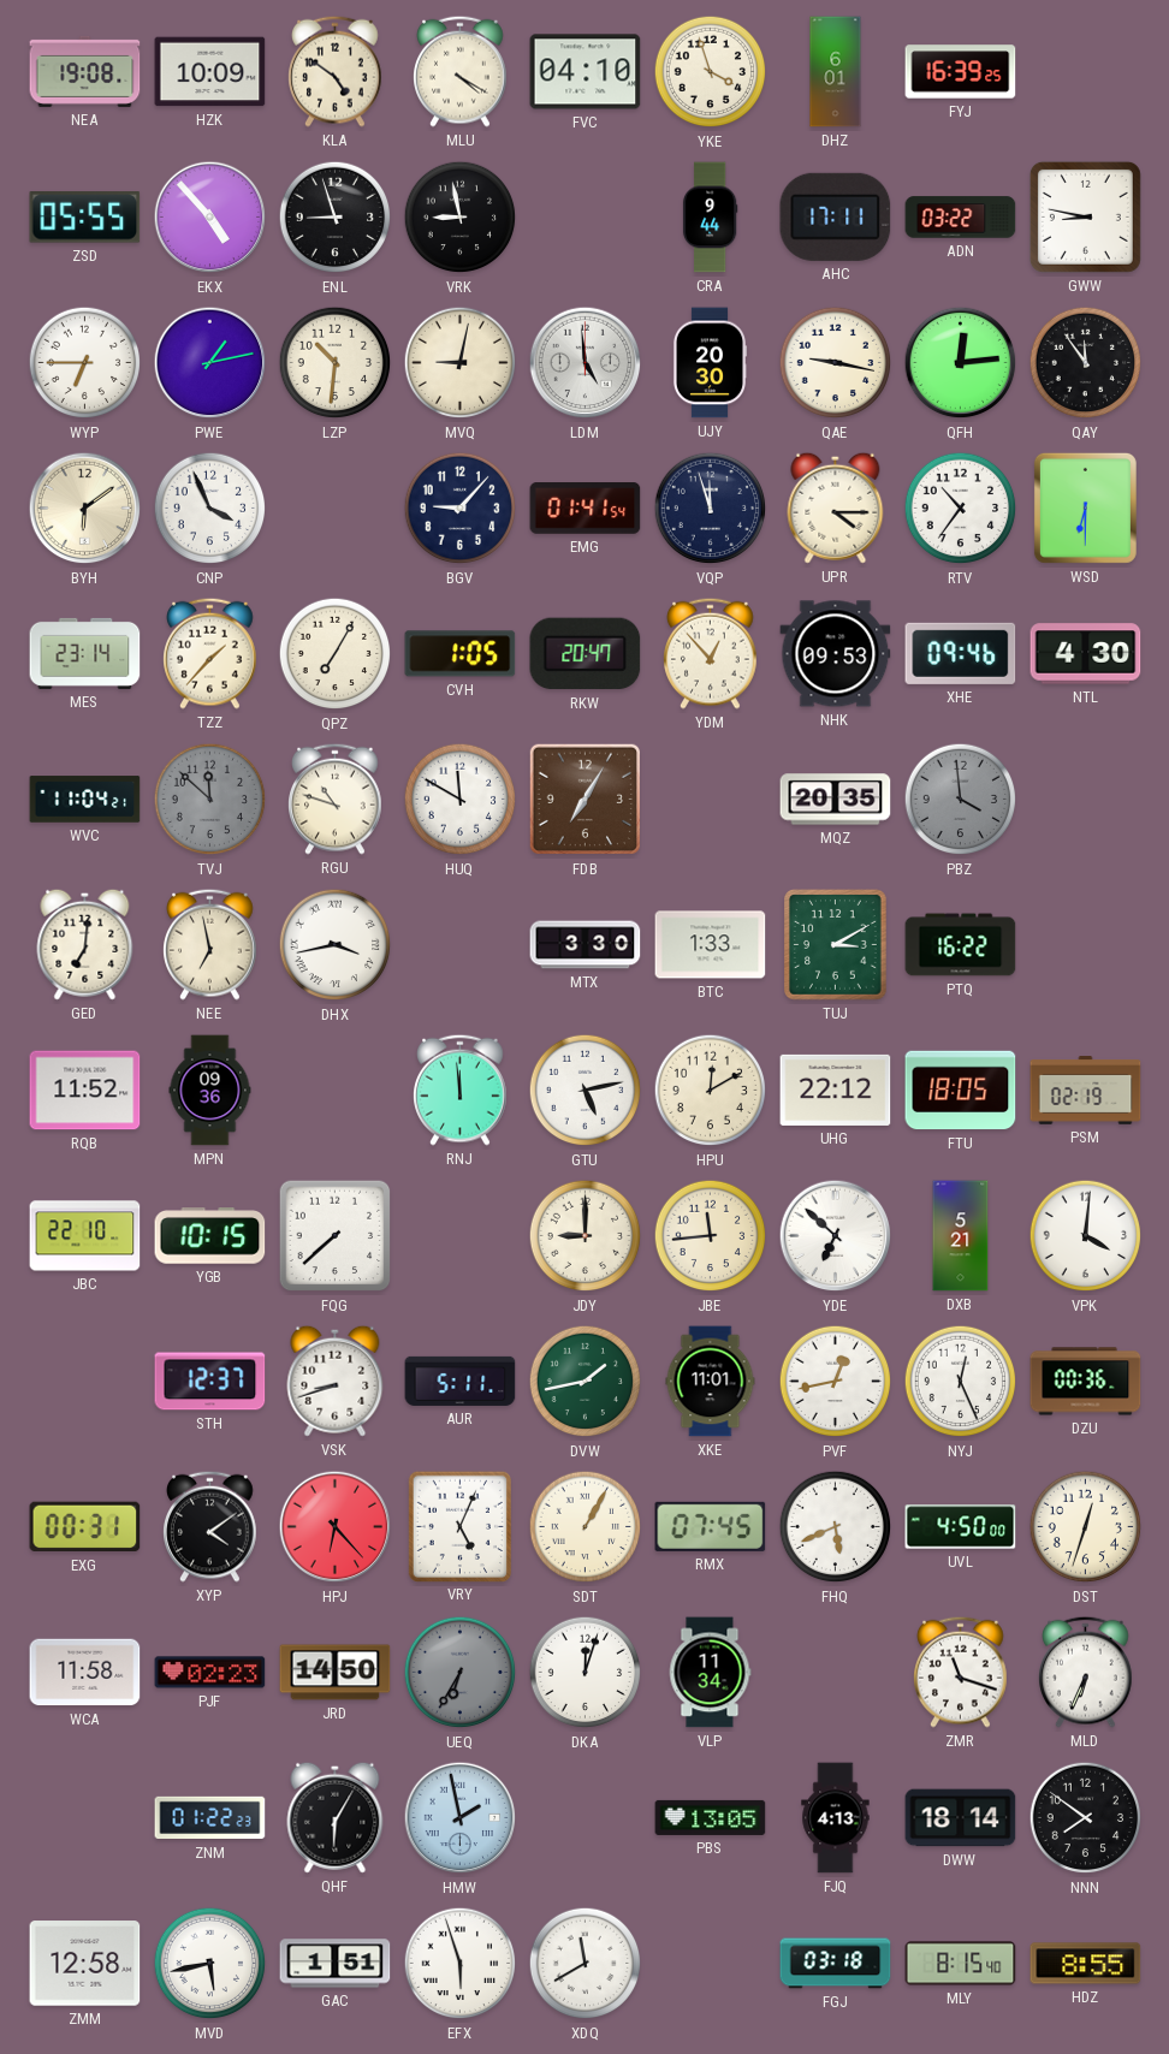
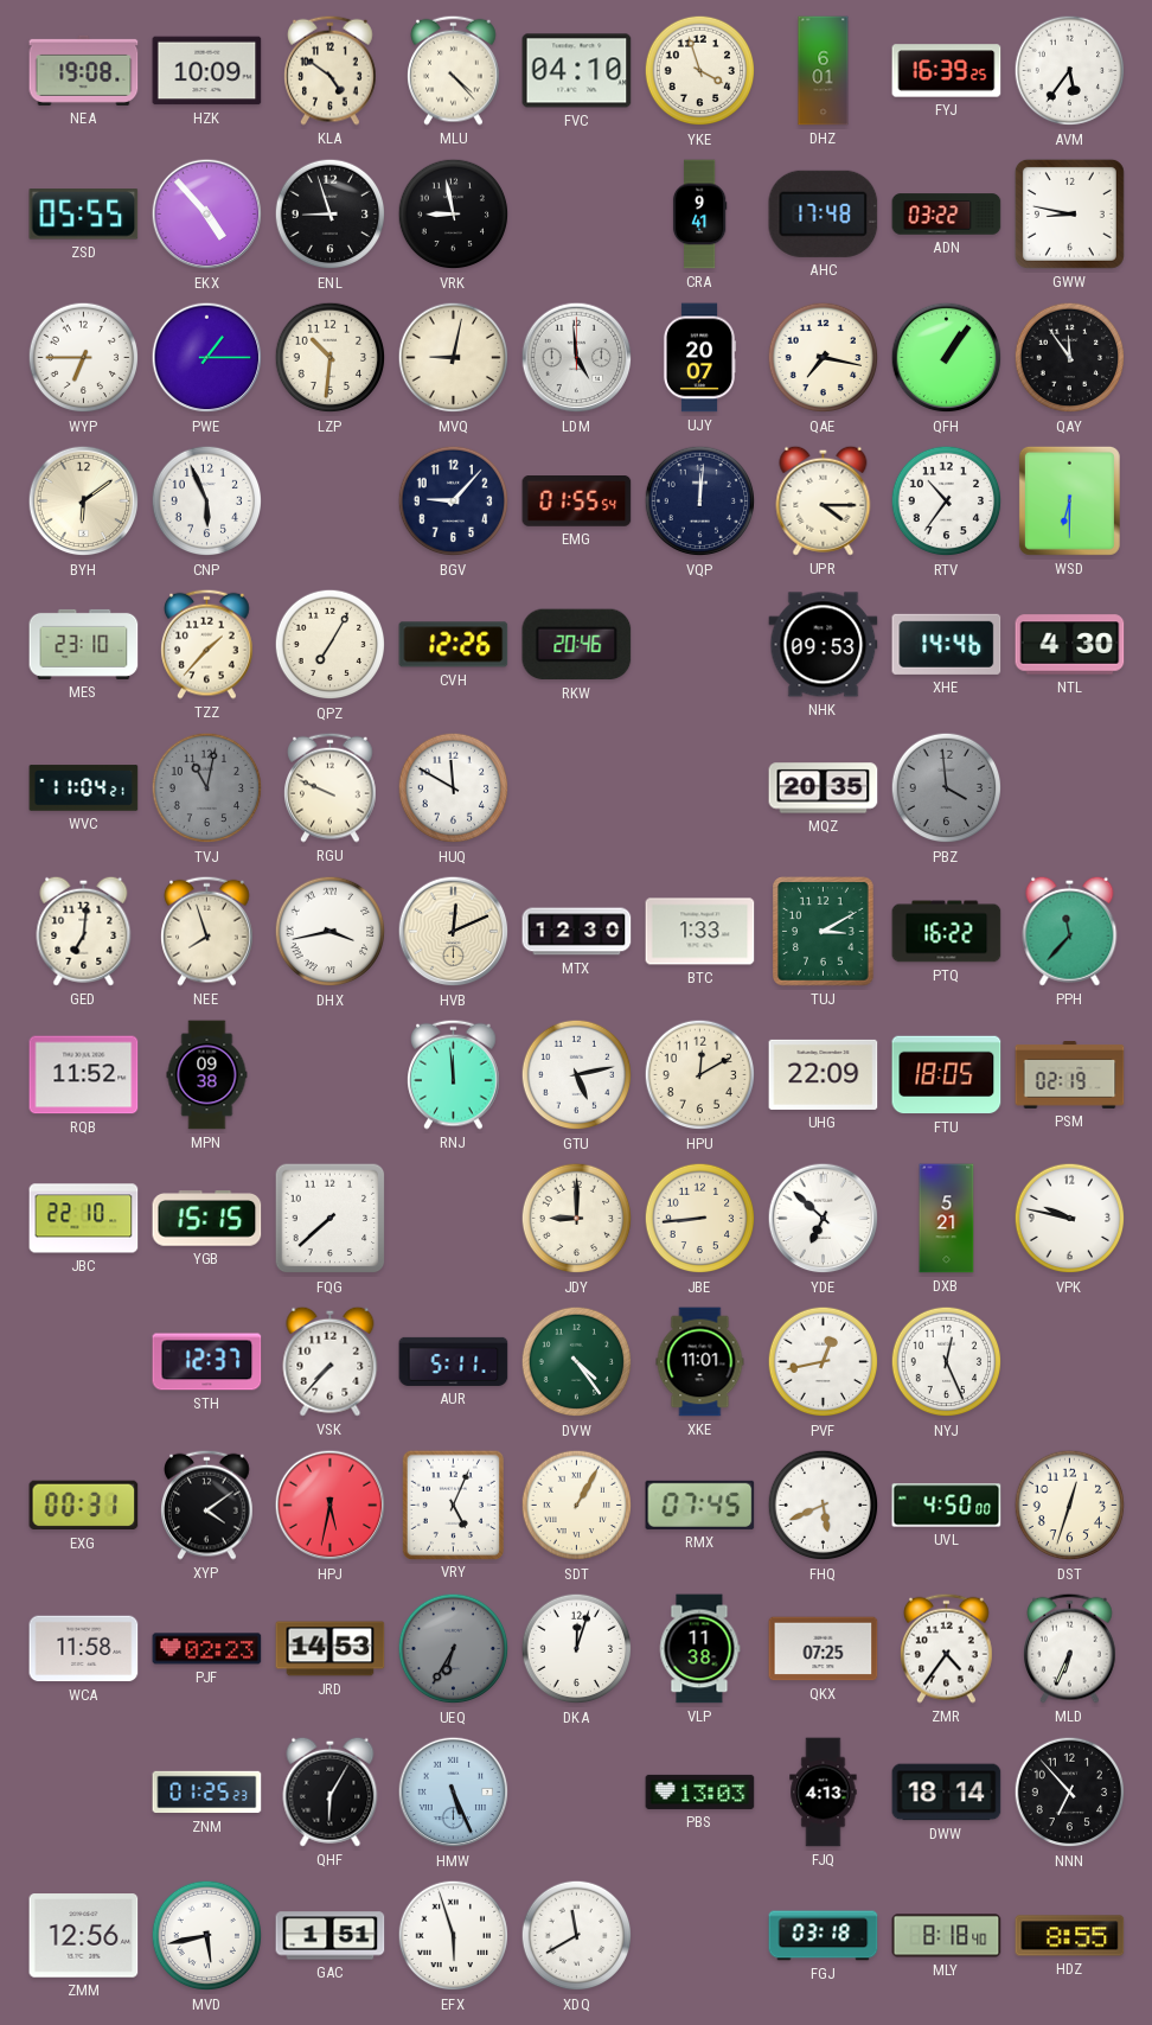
MLU: 4:20 -> 4:23
AVM: none -> 5:36
CRA: 9:44 -> 9:41
AHC: 17:11 -> 17:48
PWE: 1:13 -> 1:15
UJY: 20:30 -> 20:07
QAE: 9:17 -> 7:17
QFH: 12:14 -> 1:06
CNP: 3:56 -> 5:56
EMG: 01:41 -> 01:55
VQP: 11:57 -> 12:01
MES: 23:14 -> 23:10
CVH: 1:05 -> 12:26
RKW: 20:47 -> 20:46
YDM: 12:53 -> none
XHE: 09:46 -> 14:46
TVJ: 11:52 -> 11:02
RGU: 10:48 -> 9:49
FDB: 7:05 -> none
NEE: 6:58 -> 7:57
HVB: none -> 12:11
MTX: 3:30 -> 12:30
PPH: none -> 11:37
MPN: 09:36 -> 09:38
UHG: 22:12 -> 22:09
YGB: 10:15 -> 15:15
JBE: 11:44 -> 8:44
VPK: 4:01 -> 9:47
VSK: 8:42 -> 7:37
DVW: 1:43 -> 4:24
DZU: 00:36 -> none
HPJ: 6:23 -> 5:32
JRD: 14:50 -> 14:53
VLP: 11:34 -> 11:38
QKX: none -> 07:25
ZMR: 11:18 -> 4:36
ZNM: 01:22 -> 01:25
HMW: 1:58 -> 5:26
PBS: 13:05 -> 13:03
NNN: 7:51 -> 6:53
ZMM: 12:58 -> 12:56
MLY: 8:15 -> 8:18
